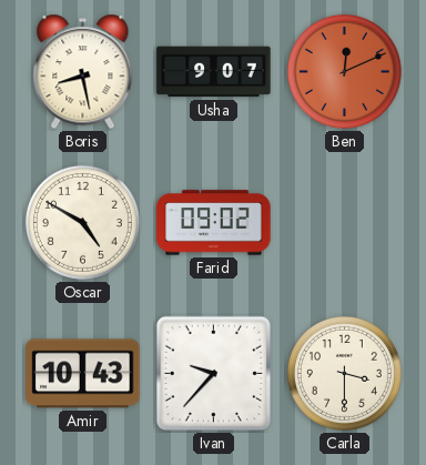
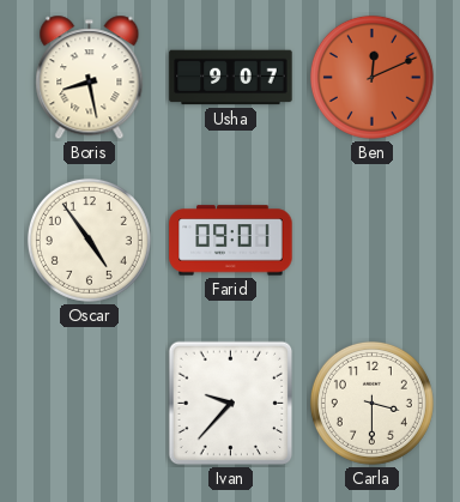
Oscar: 4:50 -> 4:54
Farid: 09:02 -> 09:01
Amir: 10:43 -> none
